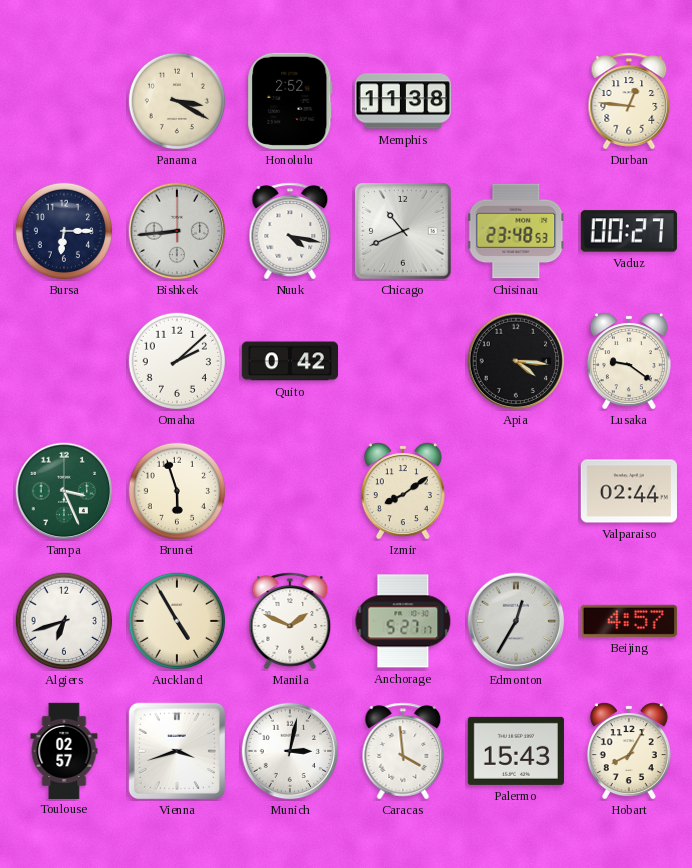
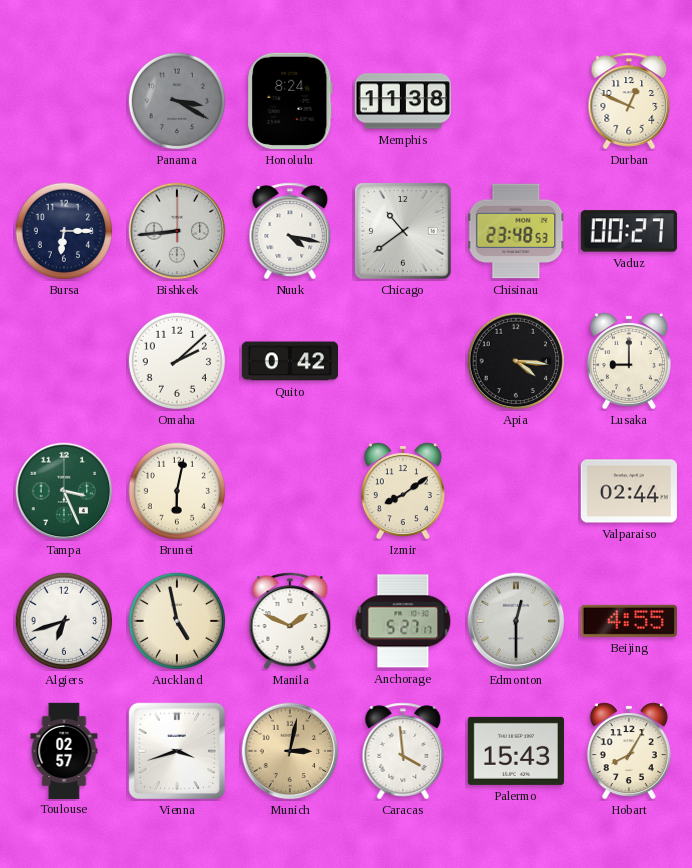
Panama dial: cream -> grey
Honolulu: 2:52 -> 8:24
Durban: 12:46 -> 12:49
Chicago: 10:41 -> 10:39
Lusaka: 9:21 -> 9:00
Brunei: 5:57 -> 6:02
Auckland: 4:55 -> 4:58
Edmonton: 12:35 -> 12:30
Beijing: 4:57 -> 4:55
Munich dial: white -> champagne
